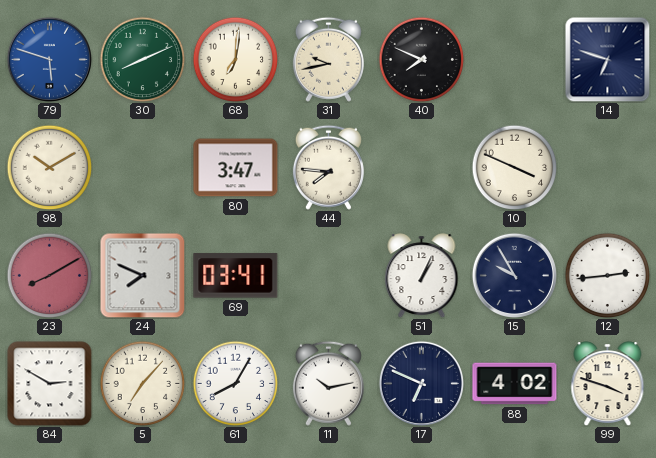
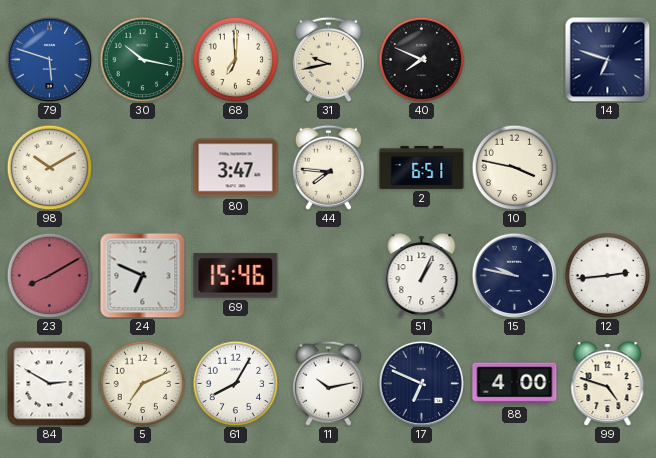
30: 8:11 -> 10:17
68: 7:01 -> 7:00
2: none -> 6:51
10: 3:49 -> 3:47
24: 7:49 -> 6:49
69: 03:41 -> 15:46
15: 9:55 -> 9:47
5: 7:07 -> 7:11
88: 4:02 -> 4:00
99: 3:48 -> 4:48
